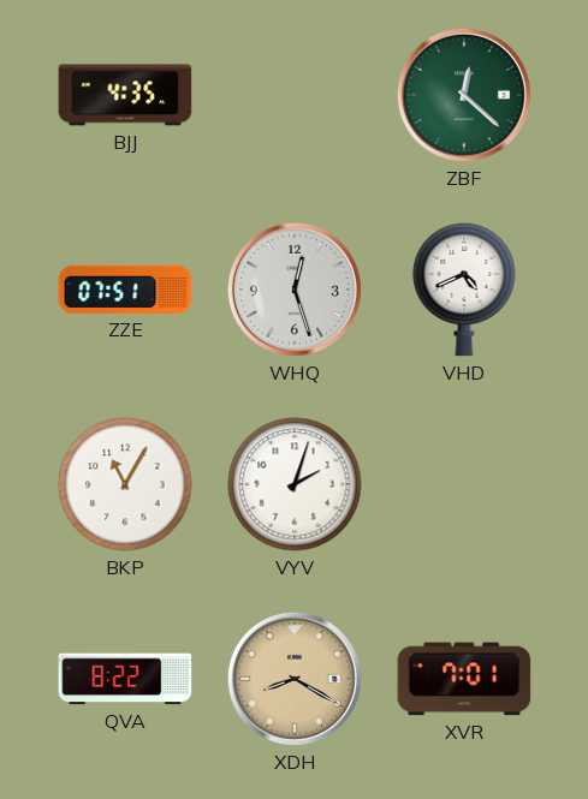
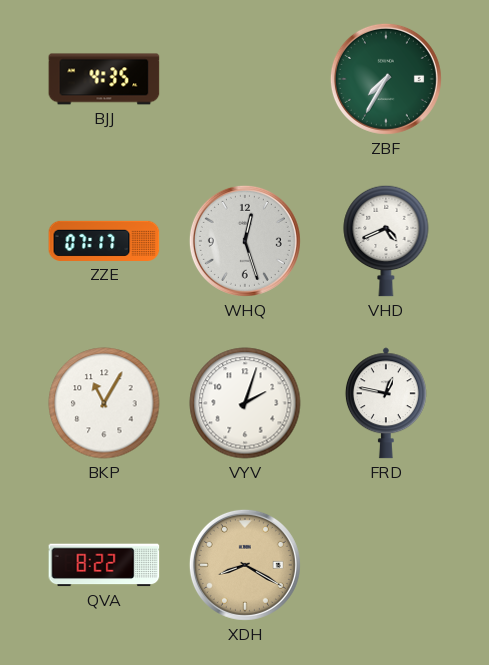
ZBF: 12:22 -> 7:35
ZZE: 07:51 -> 07:17
FRD: none -> 12:47
XVR: 7:01 -> none
